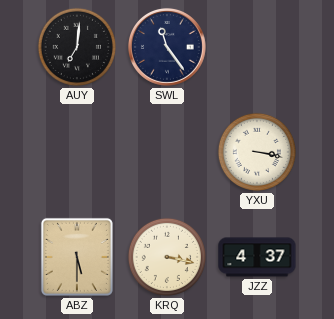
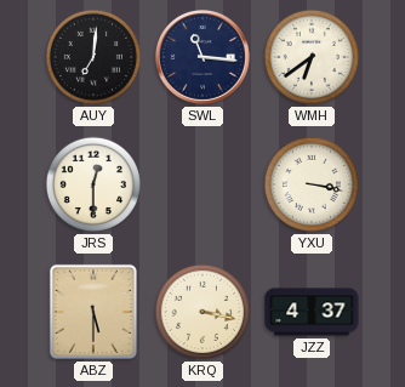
SWL: 11:24 -> 11:16
WMH: none -> 6:39
JRS: none -> 12:30
